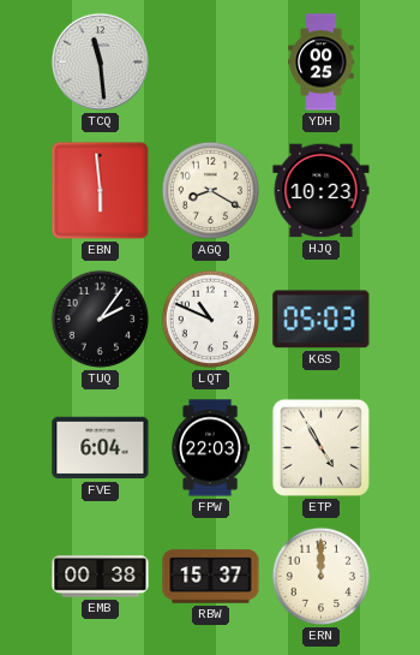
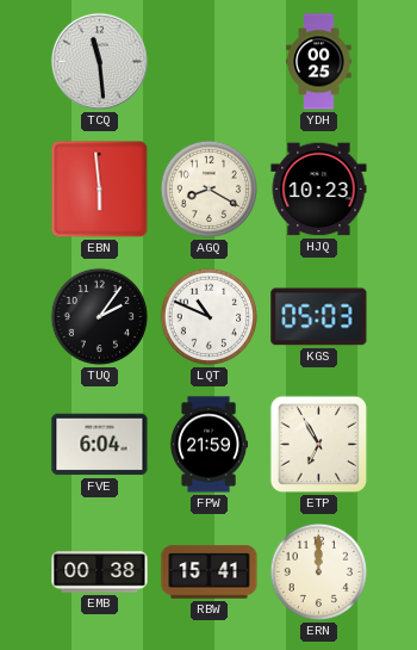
FPW: 22:03 -> 21:59
ETP: 4:55 -> 6:55
RBW: 15:37 -> 15:41
